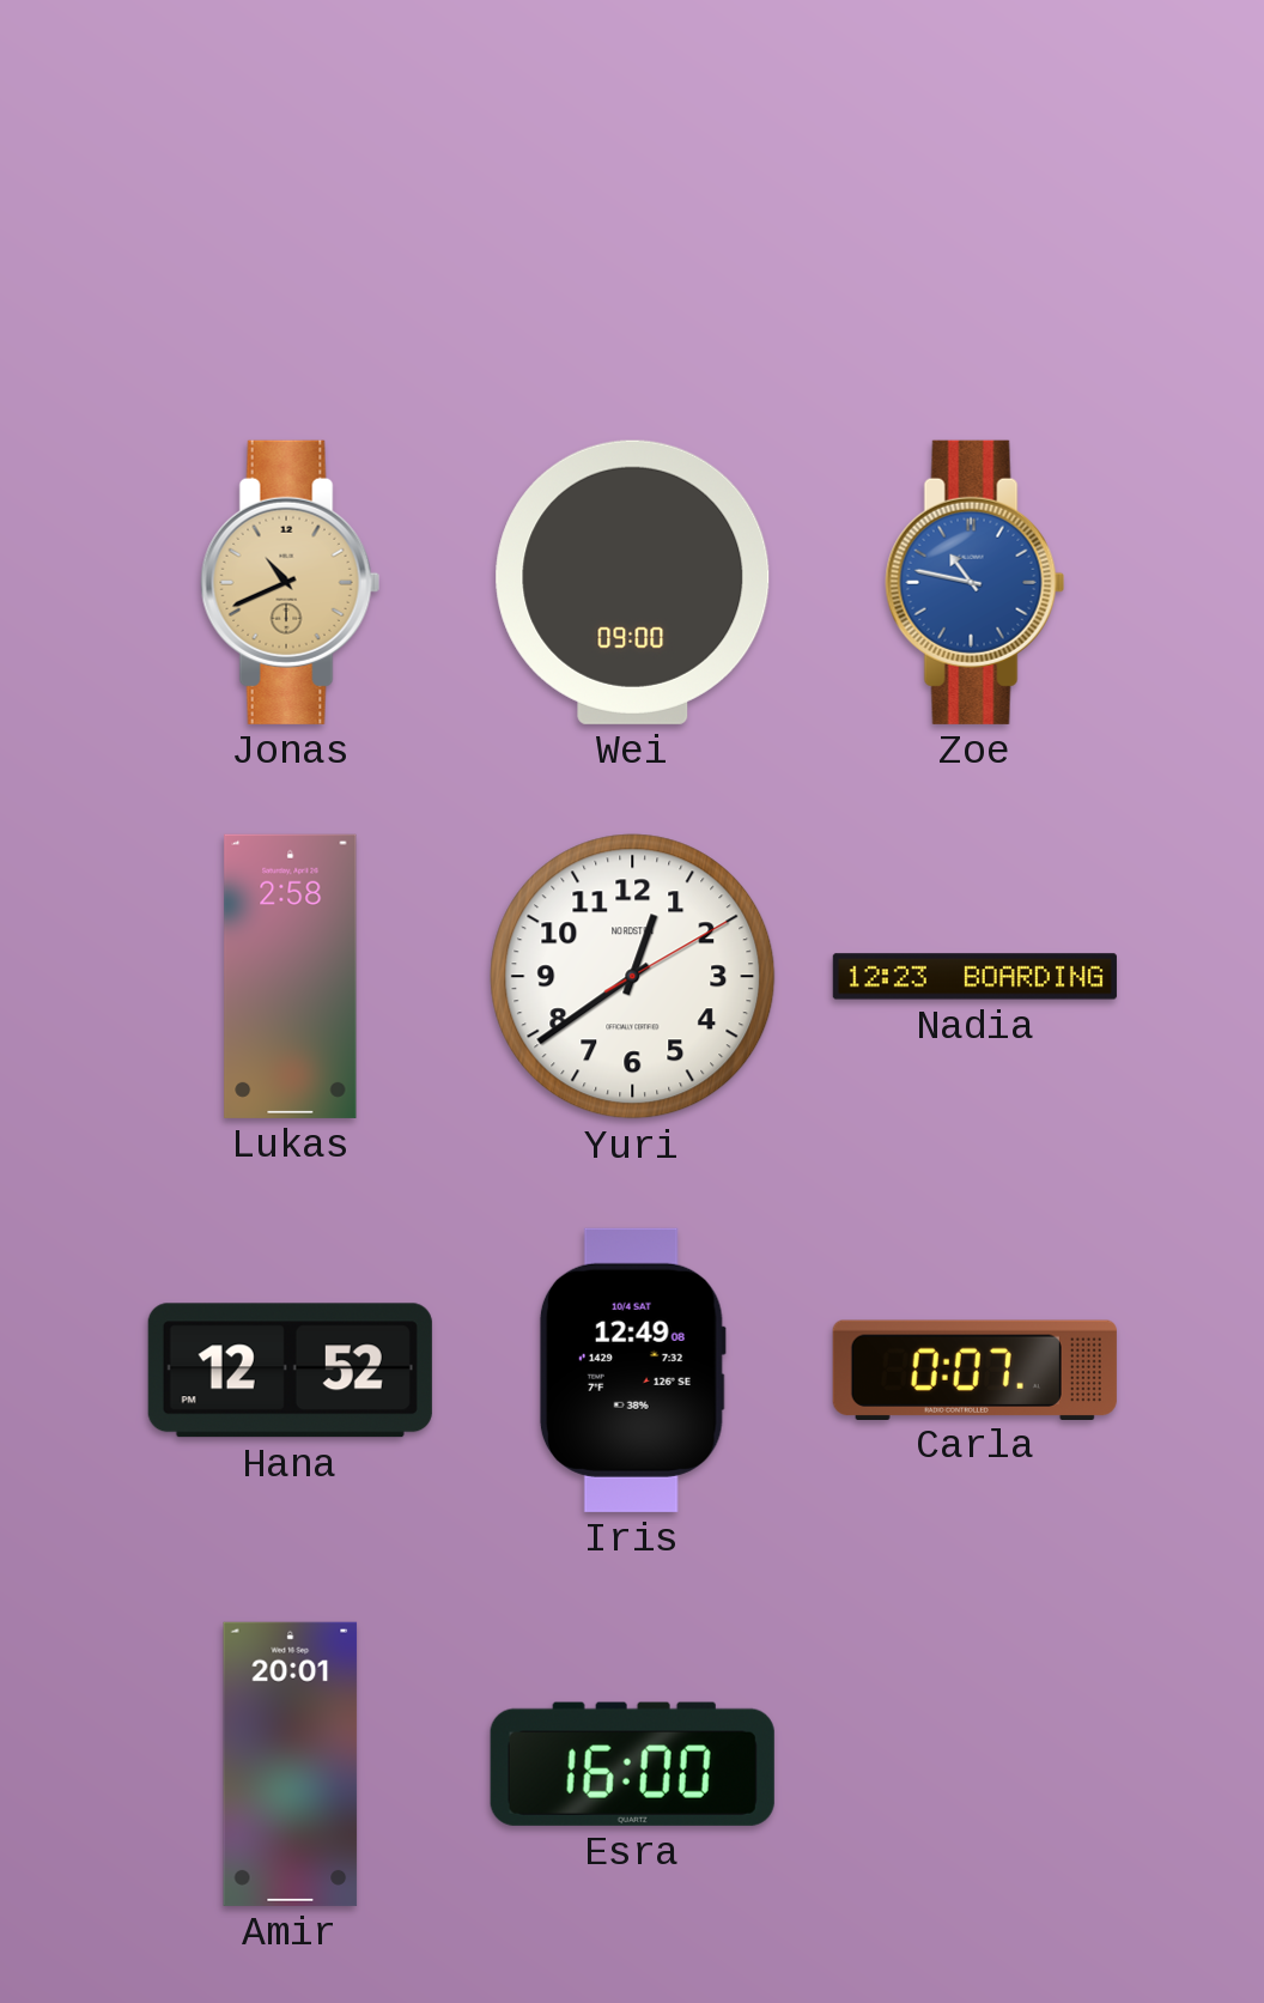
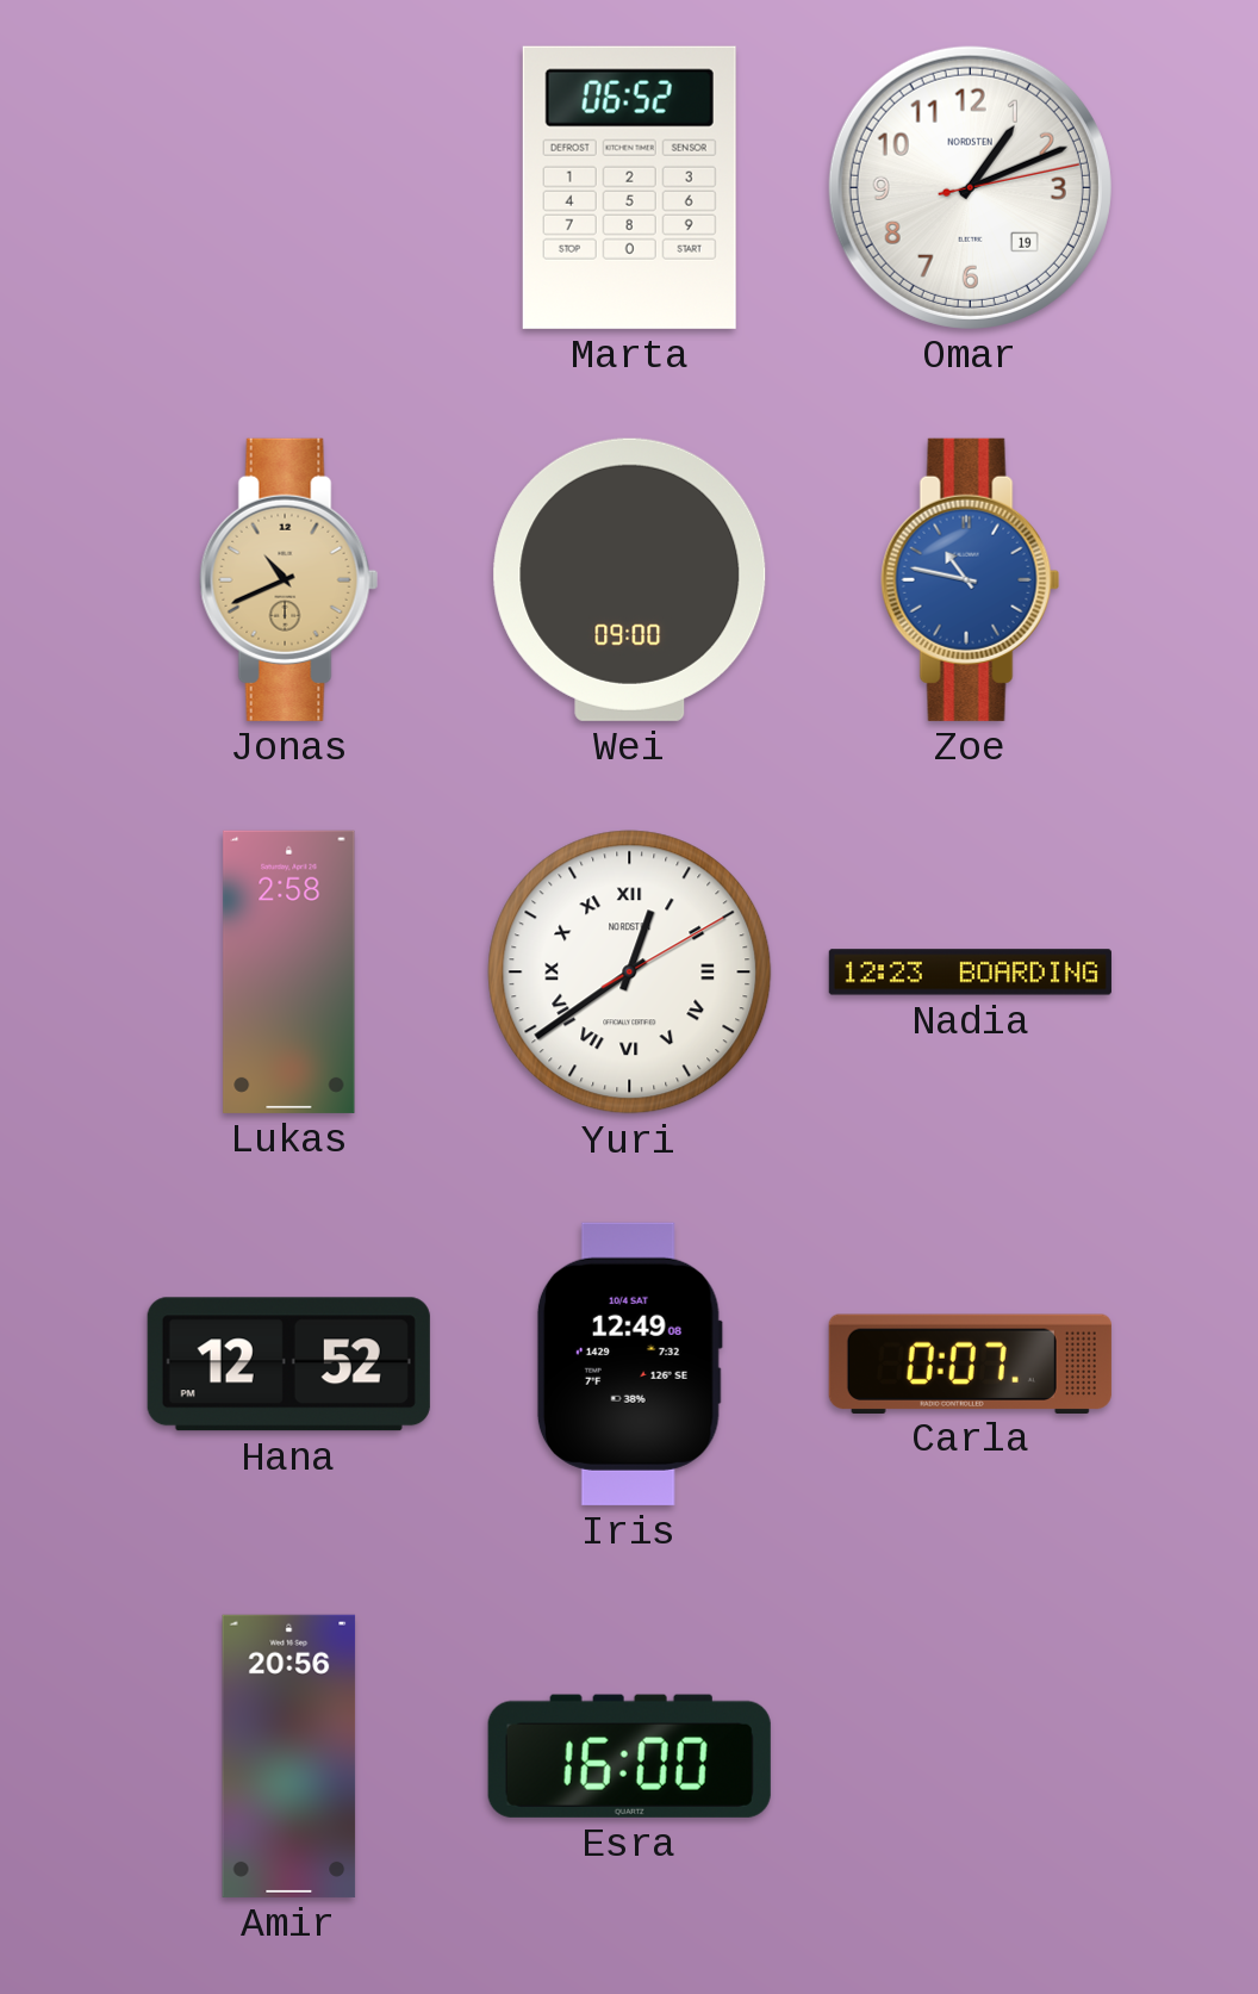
Marta: none -> 06:52
Omar: none -> 1:11
Yuri numerals: Arabic -> Roman
Amir: 20:01 -> 20:56
